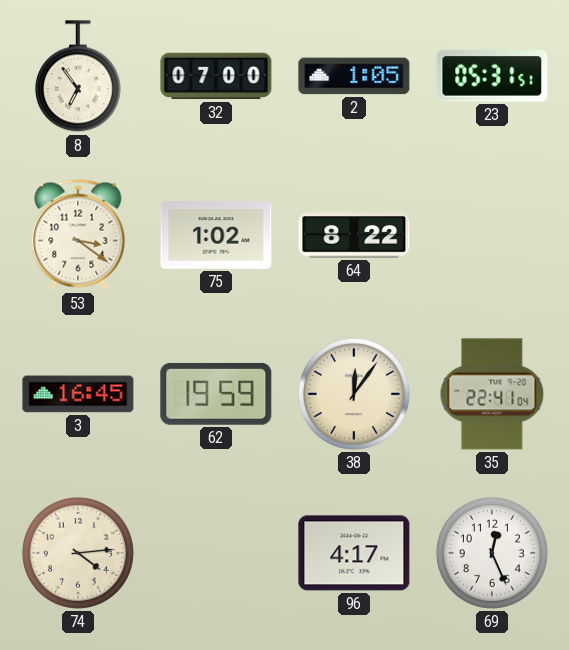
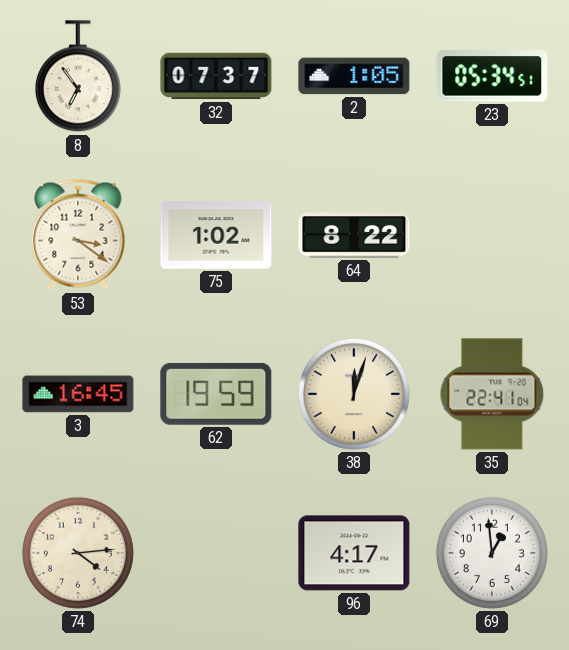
32: 07:00 -> 07:37
23: 05:31 -> 05:34
38: 12:06 -> 12:03
69: 12:26 -> 12:59
